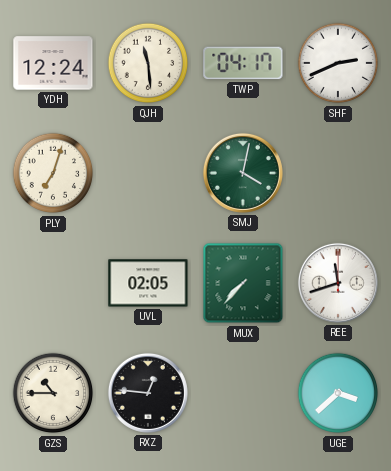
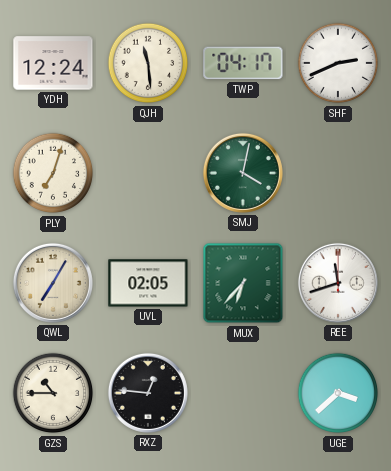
QWL: none -> 7:05
MUX: 7:37 -> 6:37
